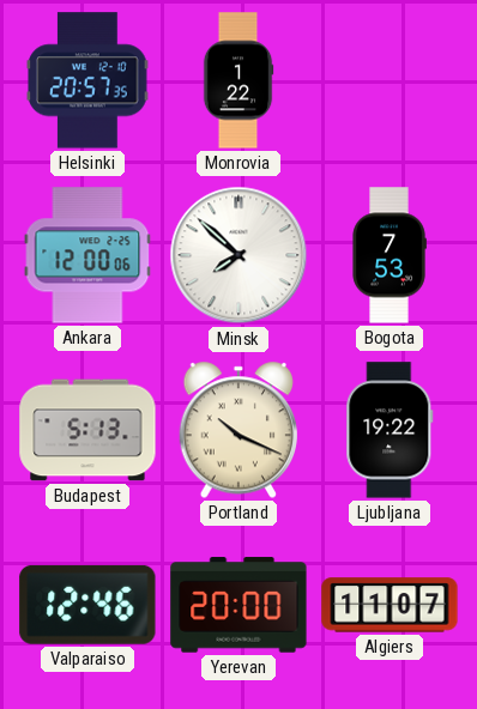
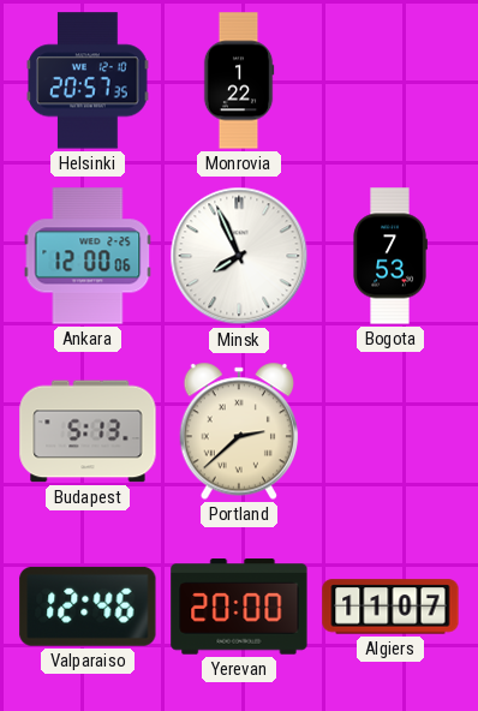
Minsk: 7:52 -> 7:56
Portland: 10:19 -> 2:38
Ljubljana: 19:22 -> none
